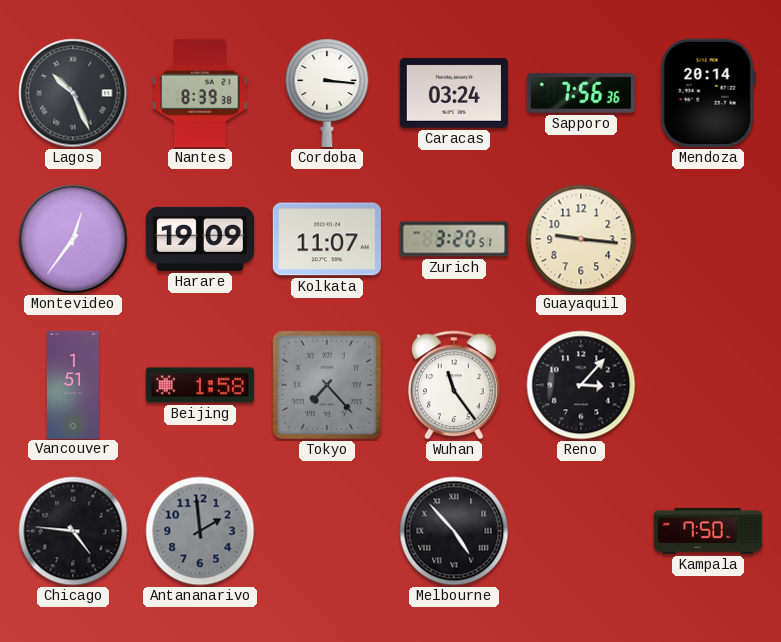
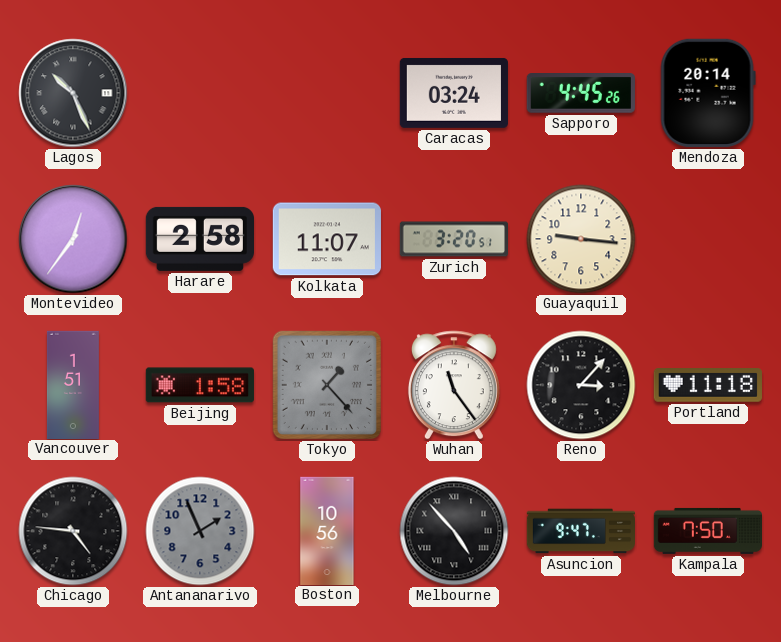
Nantes: 8:39 -> none
Cordoba: 3:16 -> none
Sapporo: 7:56 -> 4:45
Harare: 19:09 -> 2:58
Tokyo: 7:23 -> 1:23
Portland: none -> 11:18
Antananarivo: 1:59 -> 1:56
Boston: none -> 10:56
Asuncion: none -> 9:47
